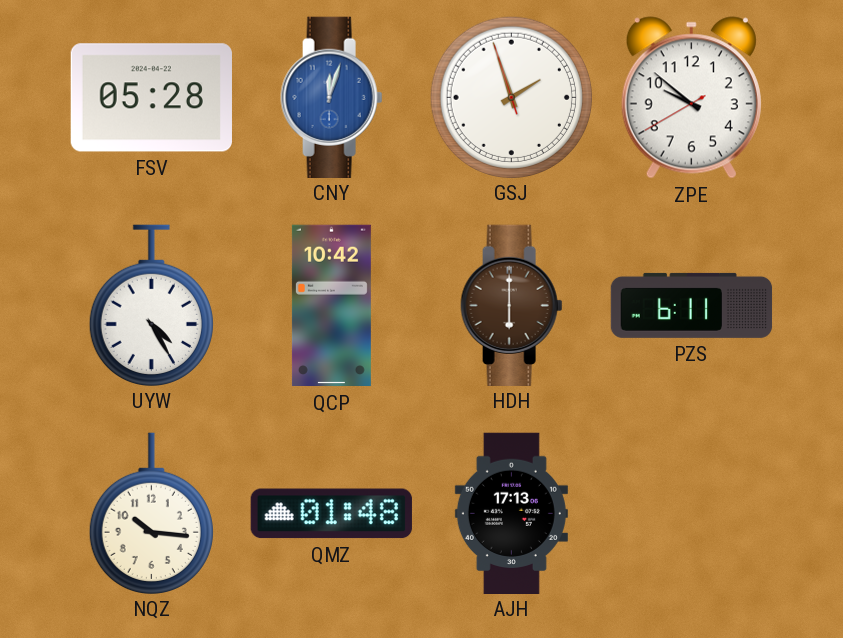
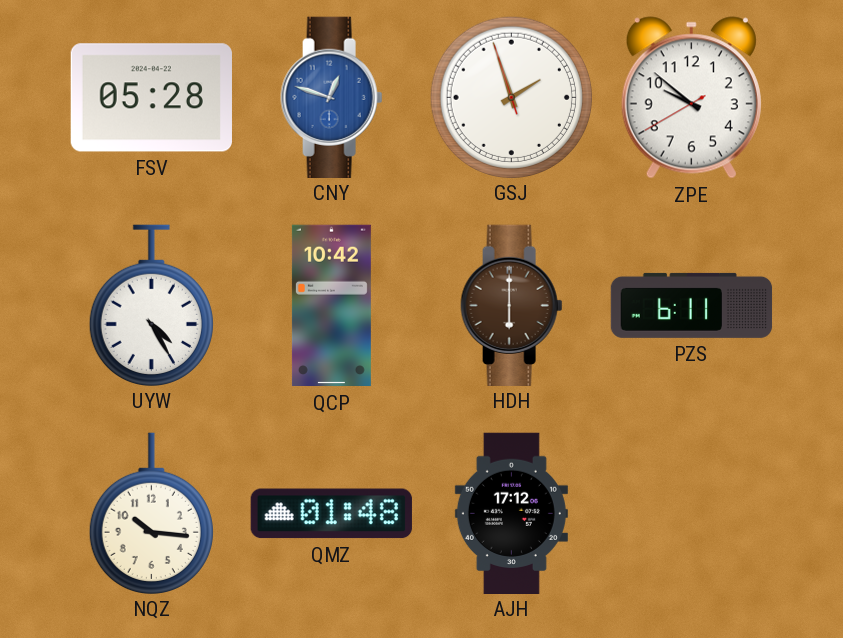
CNY: 12:03 -> 12:48
AJH: 17:13 -> 17:12
